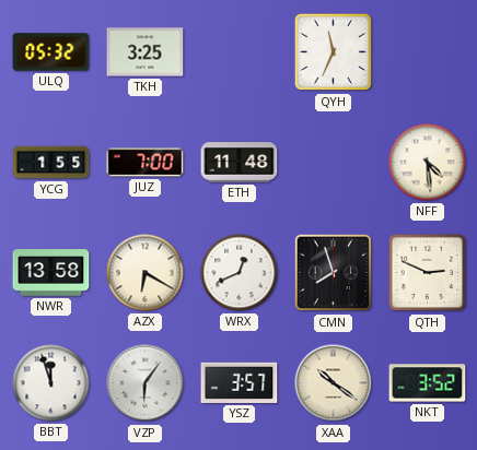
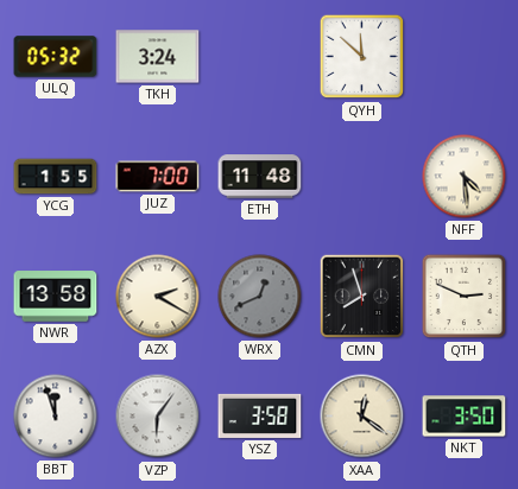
TKH: 3:25 -> 3:24
QYH: 11:34 -> 11:52
AZX: 6:20 -> 2:20
WRX dial: white -> grey
YSZ: 3:57 -> 3:58
XAA: 10:21 -> 12:21
NKT: 3:52 -> 3:50
